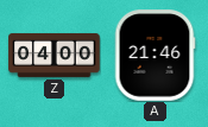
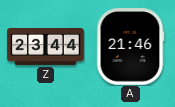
Z: 04:00 -> 23:44
